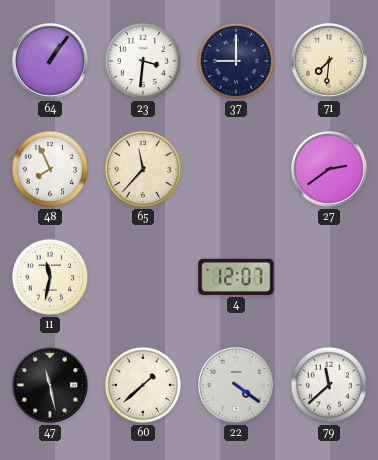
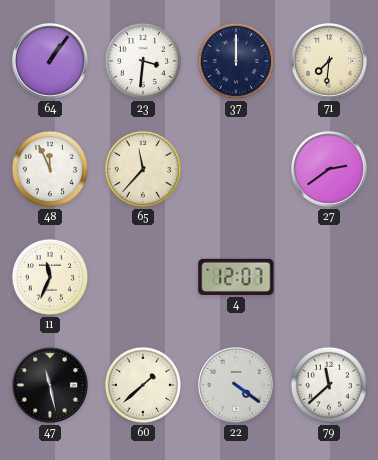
37: 9:00 -> 12:00
48: 7:56 -> 11:56
11: 11:32 -> 11:34
